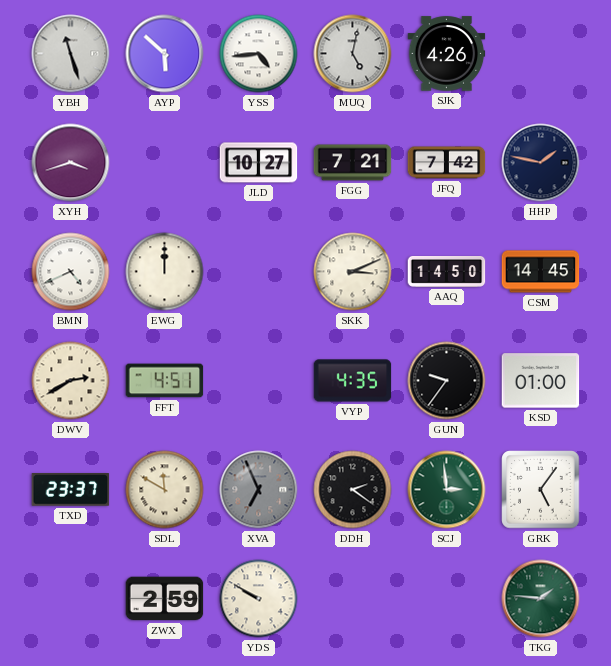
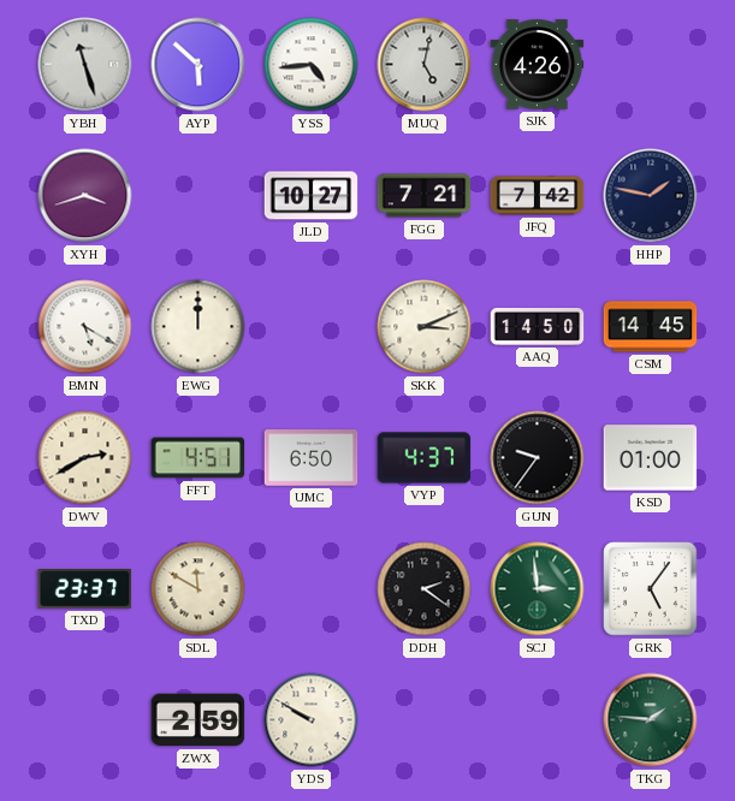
BMN: 4:41 -> 5:20
UMC: none -> 6:50
VYP: 4:35 -> 4:37
XVA: 6:56 -> none
